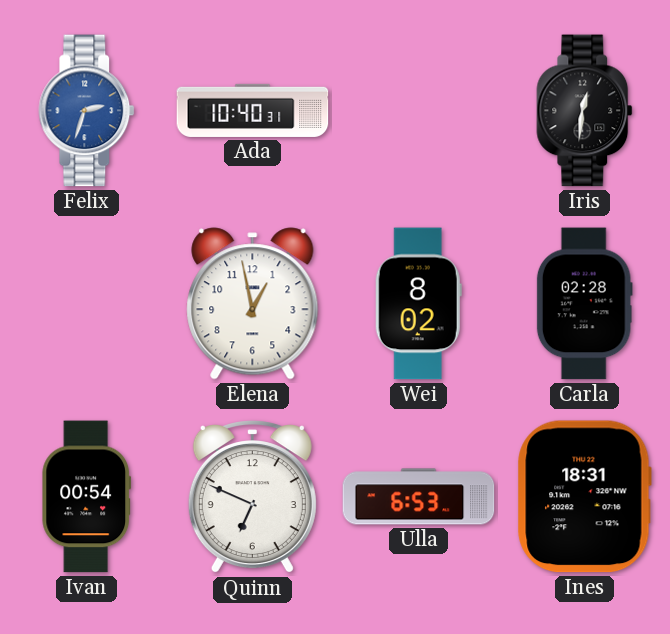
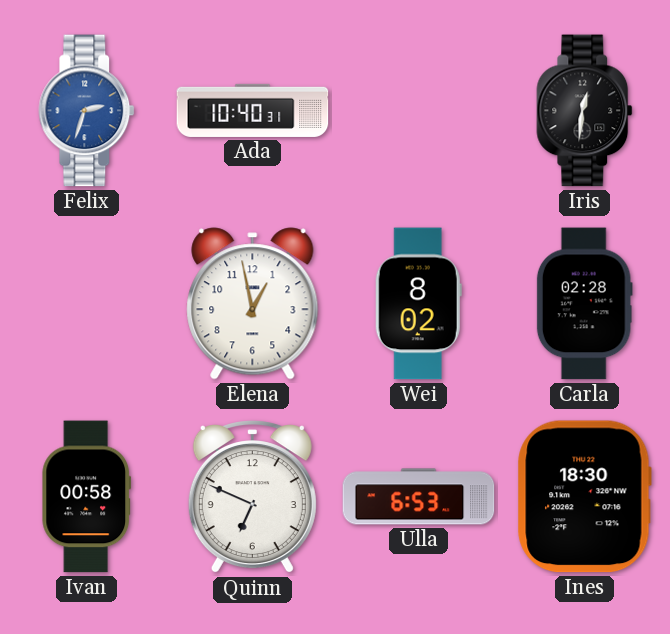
Ivan: 00:54 -> 00:58
Ines: 18:31 -> 18:30
